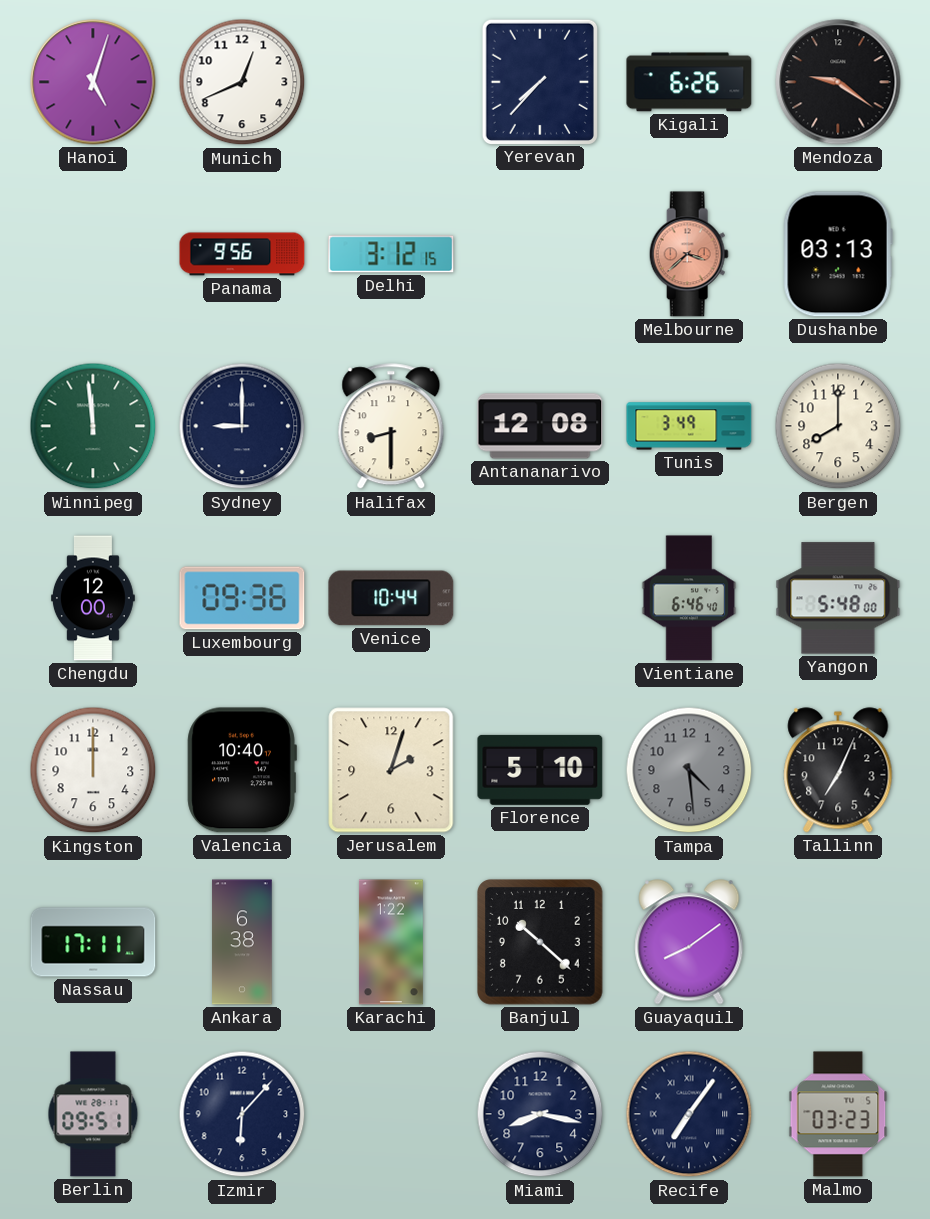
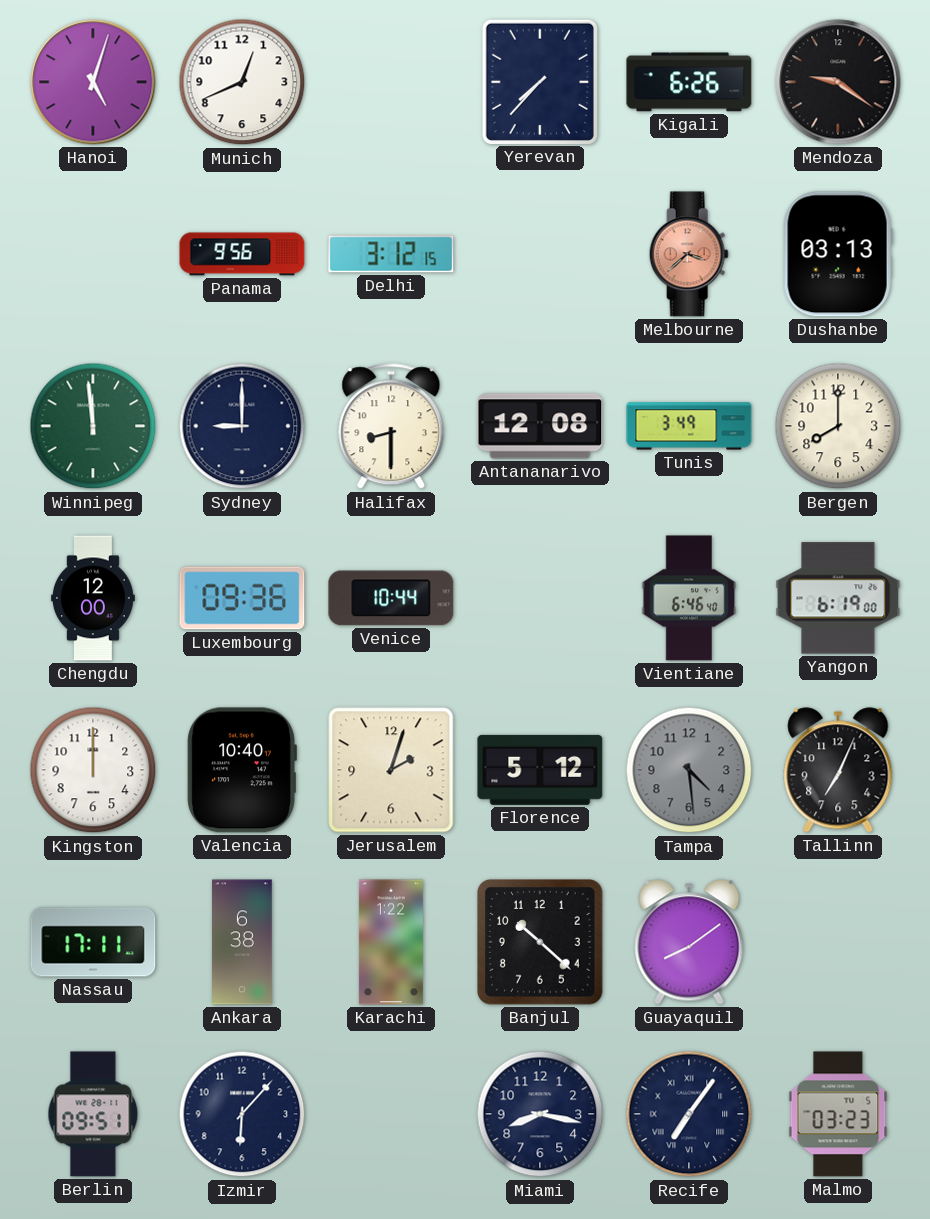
Yangon: 5:48 -> 6:19
Florence: 5:10 -> 5:12
